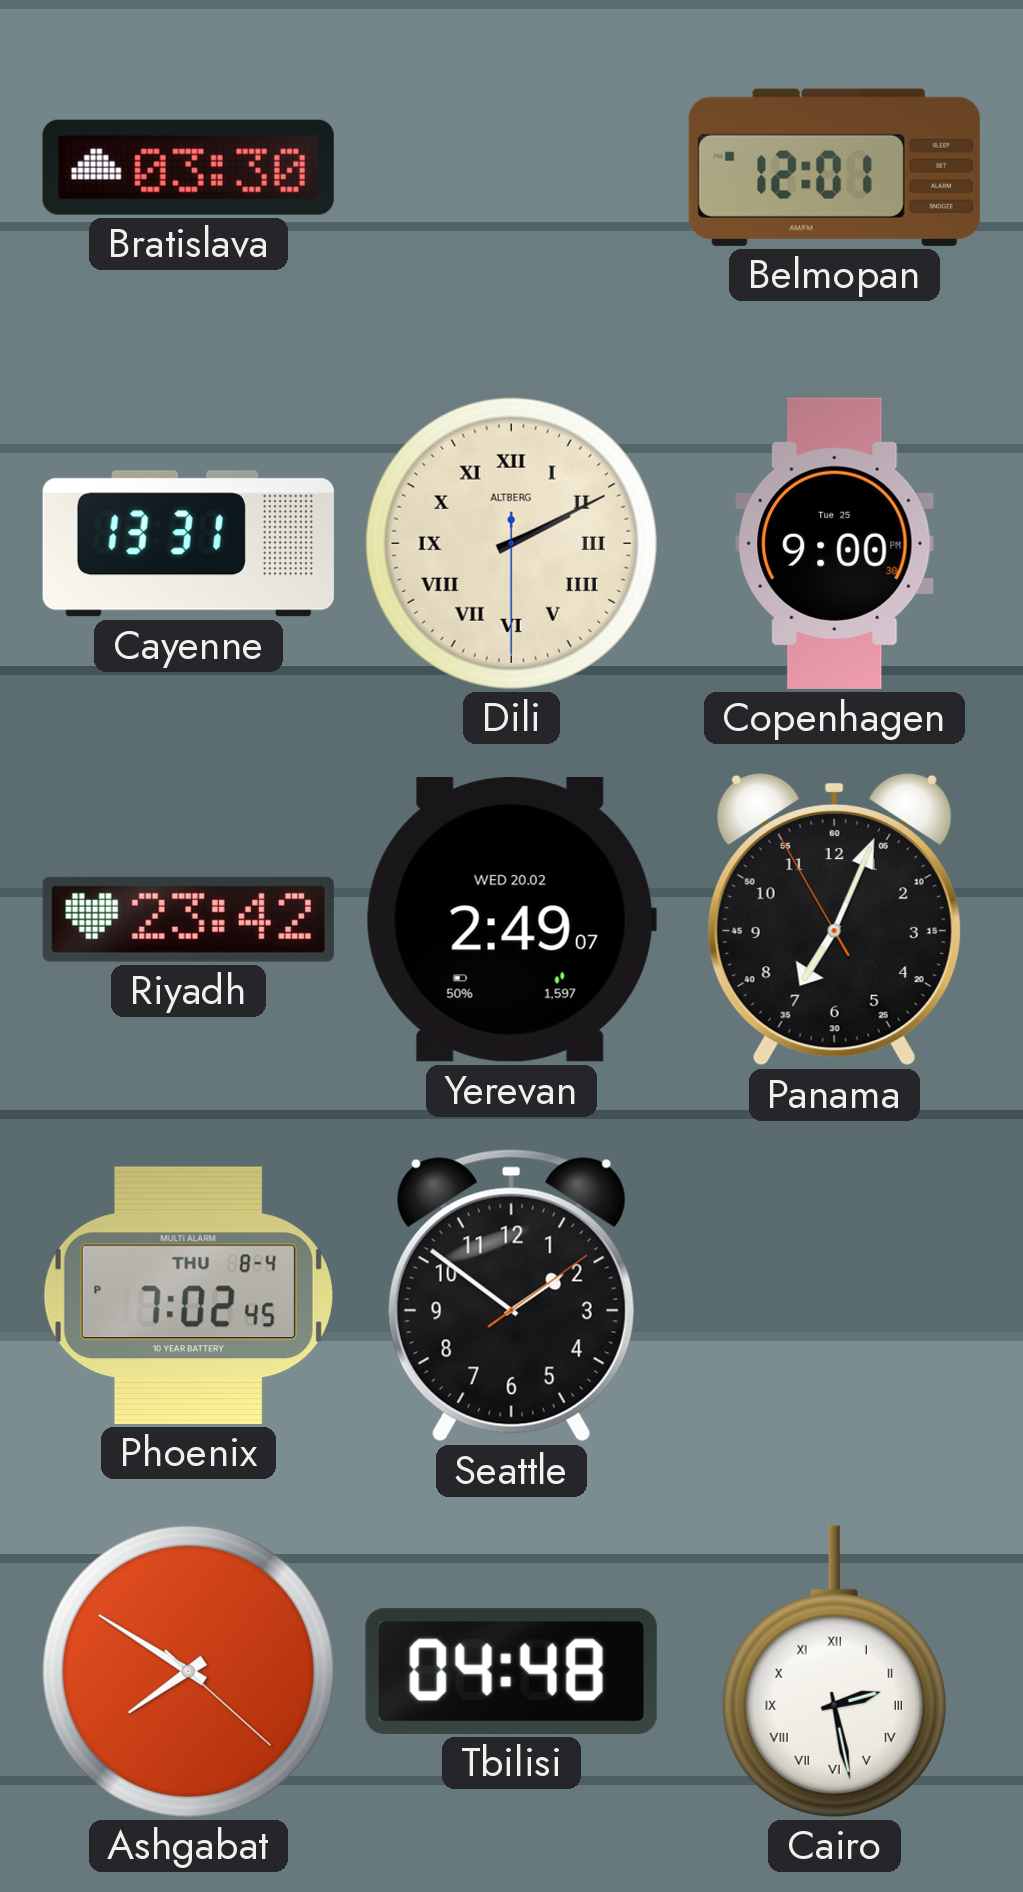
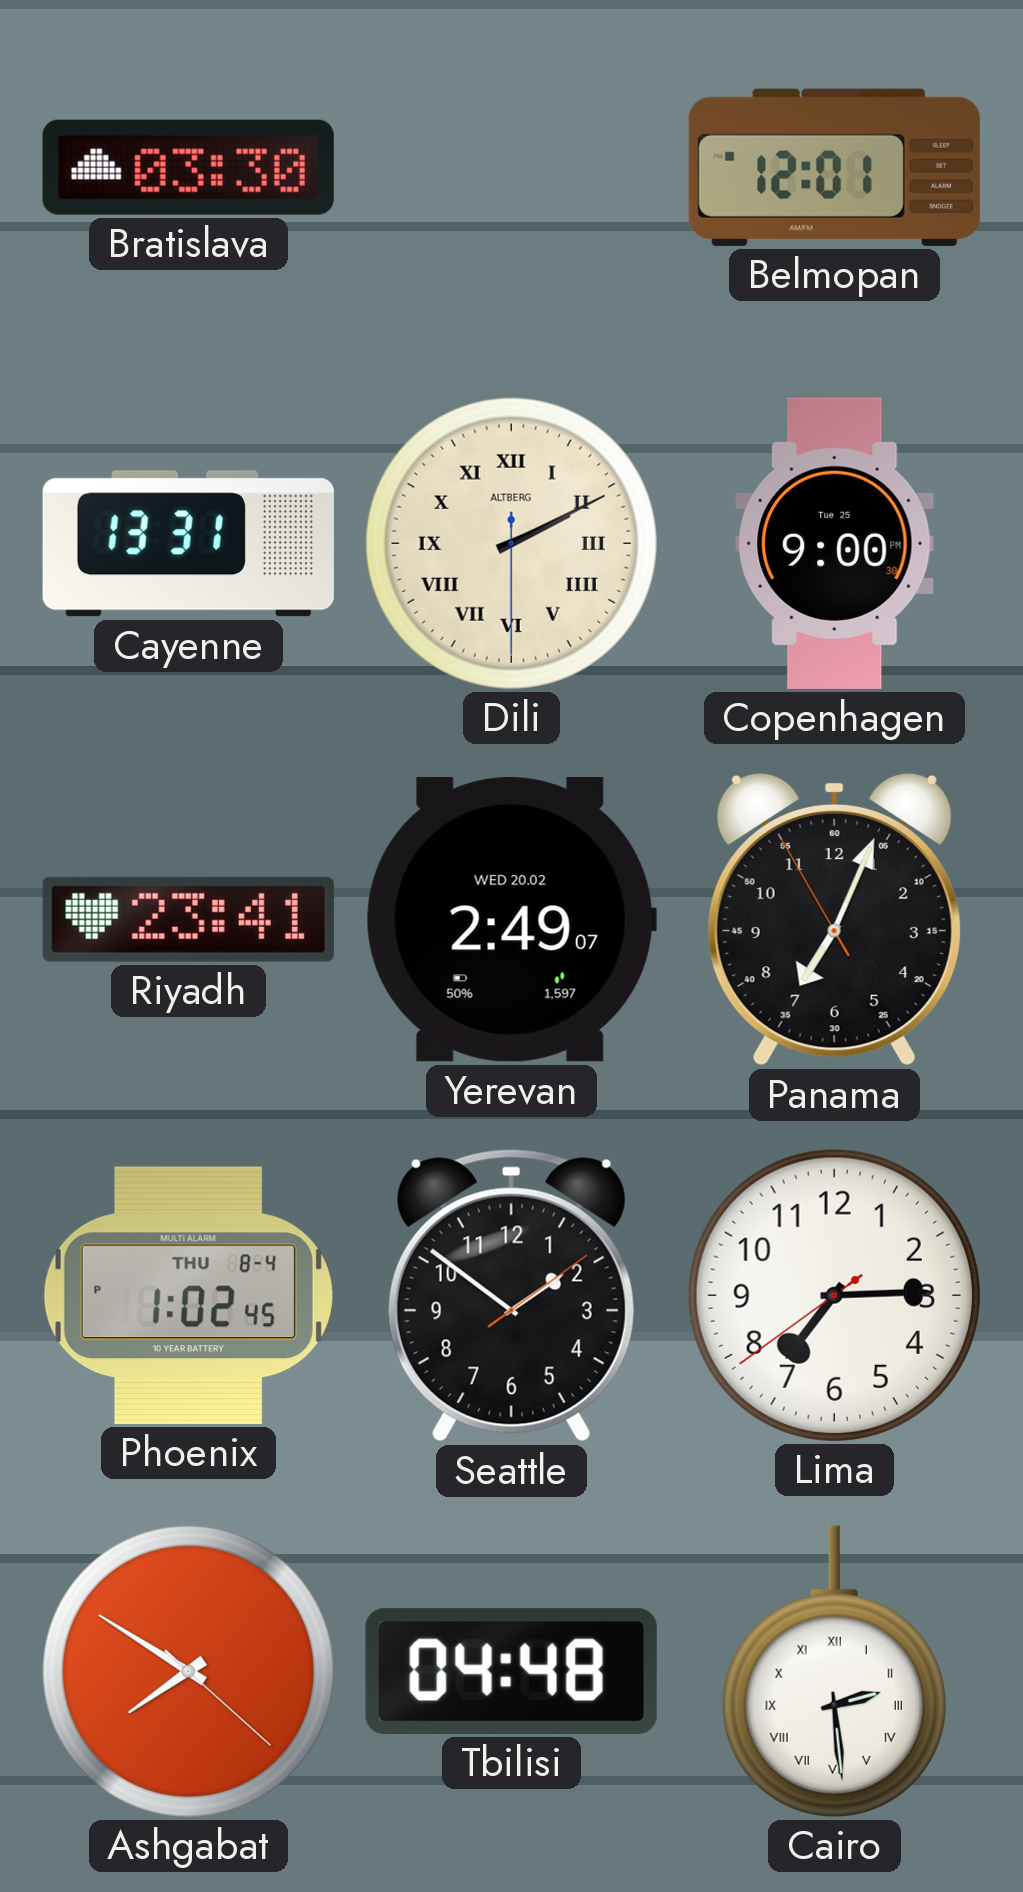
Riyadh: 23:42 -> 23:41
Phoenix: 7:02 -> 1:02
Lima: none -> 7:14
Cairo: 2:28 -> 2:29
